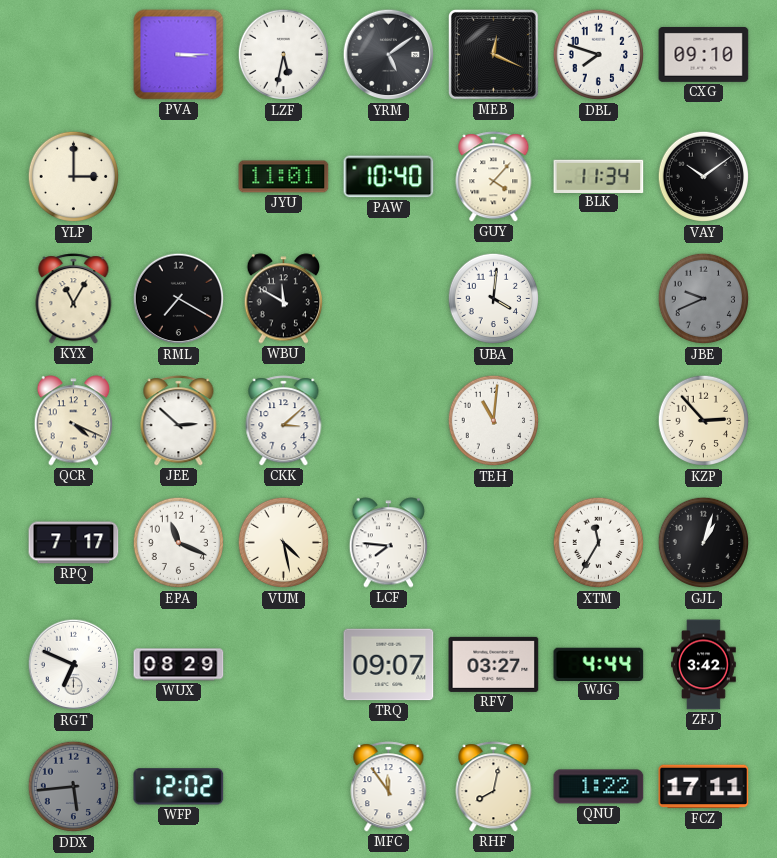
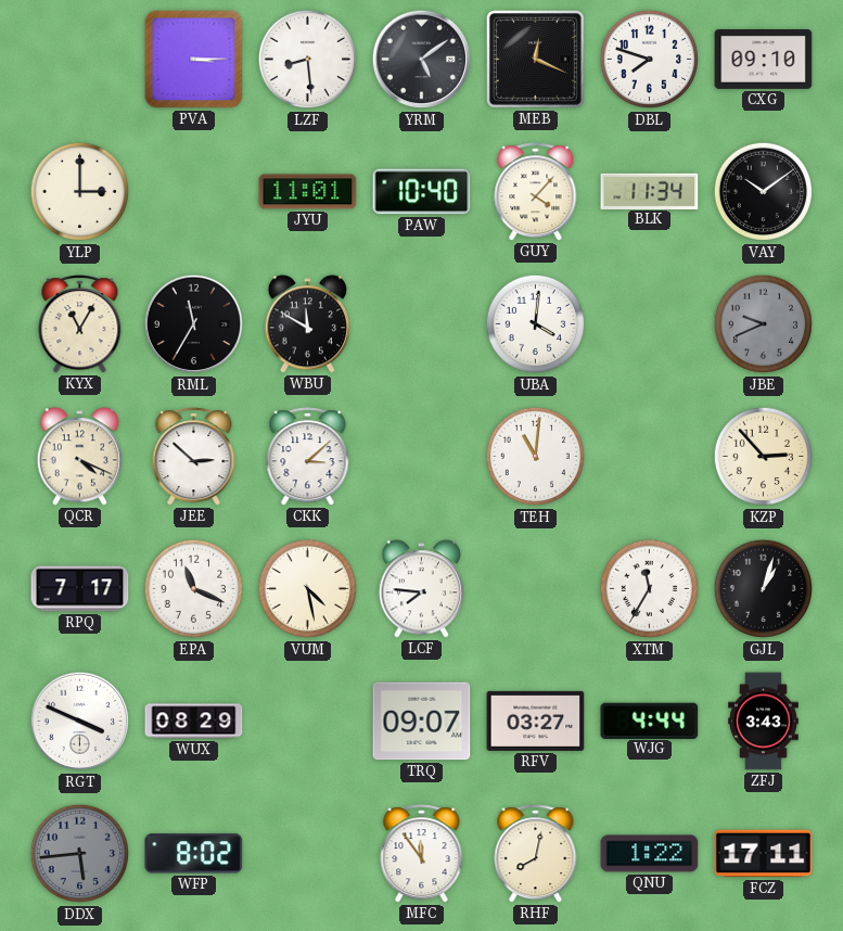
LZF: 5:32 -> 8:29
RML: 7:20 -> 11:35
RGT: 6:49 -> 3:49
ZFJ: 3:42 -> 3:43
WFP: 12:02 -> 8:02
